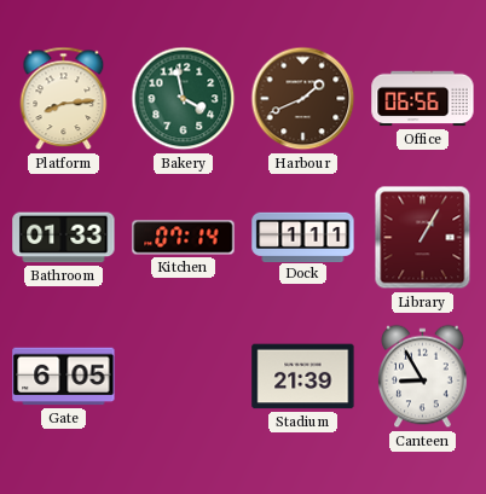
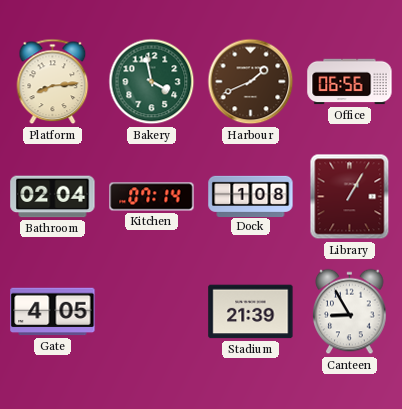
Bathroom: 01:33 -> 02:04
Dock: 1:11 -> 1:08
Gate: 6:05 -> 4:05
